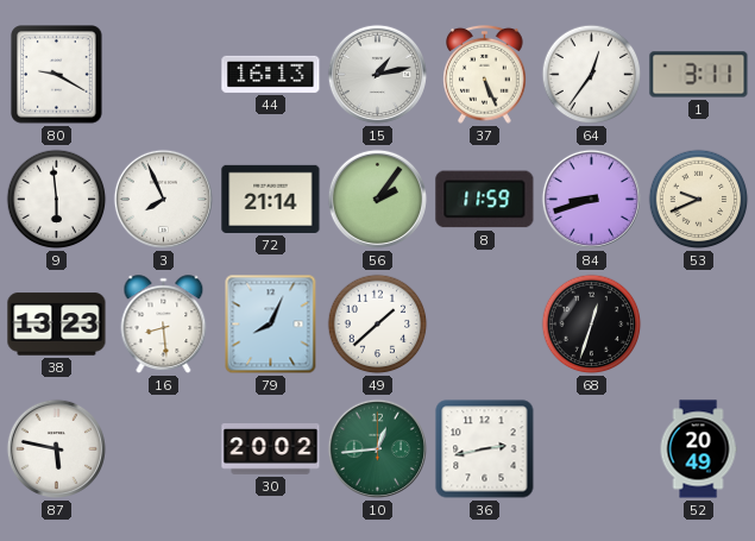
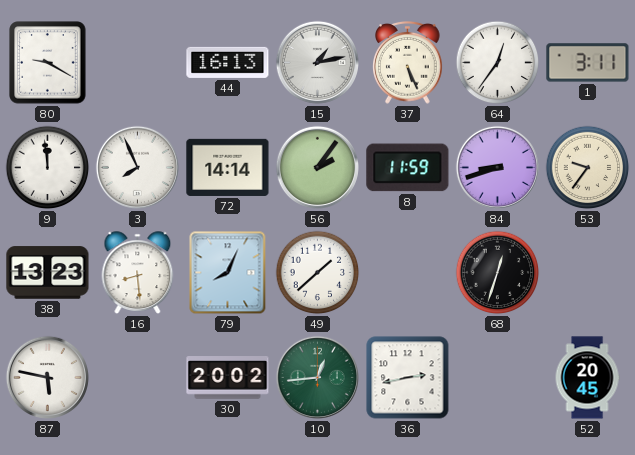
9: 5:59 -> 11:59
72: 21:14 -> 14:14
53: 9:41 -> 9:36
52: 20:49 -> 20:45
